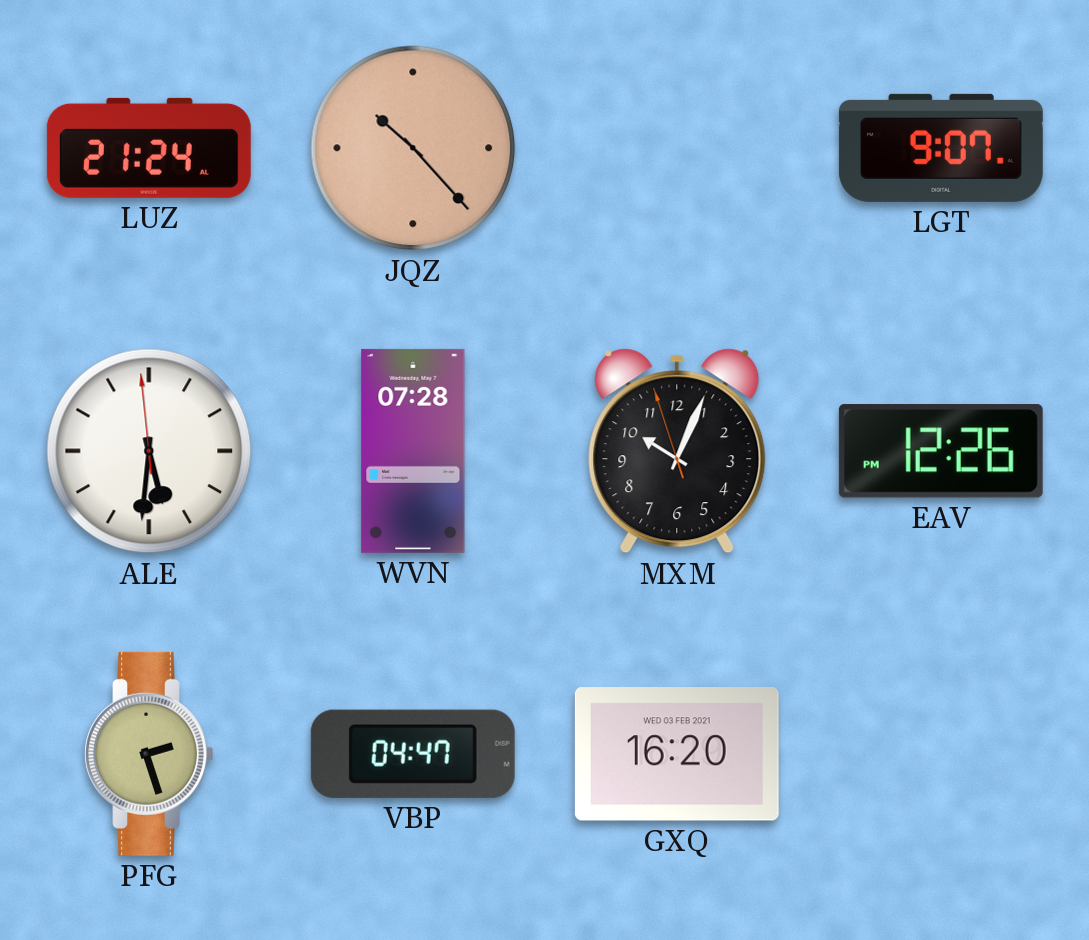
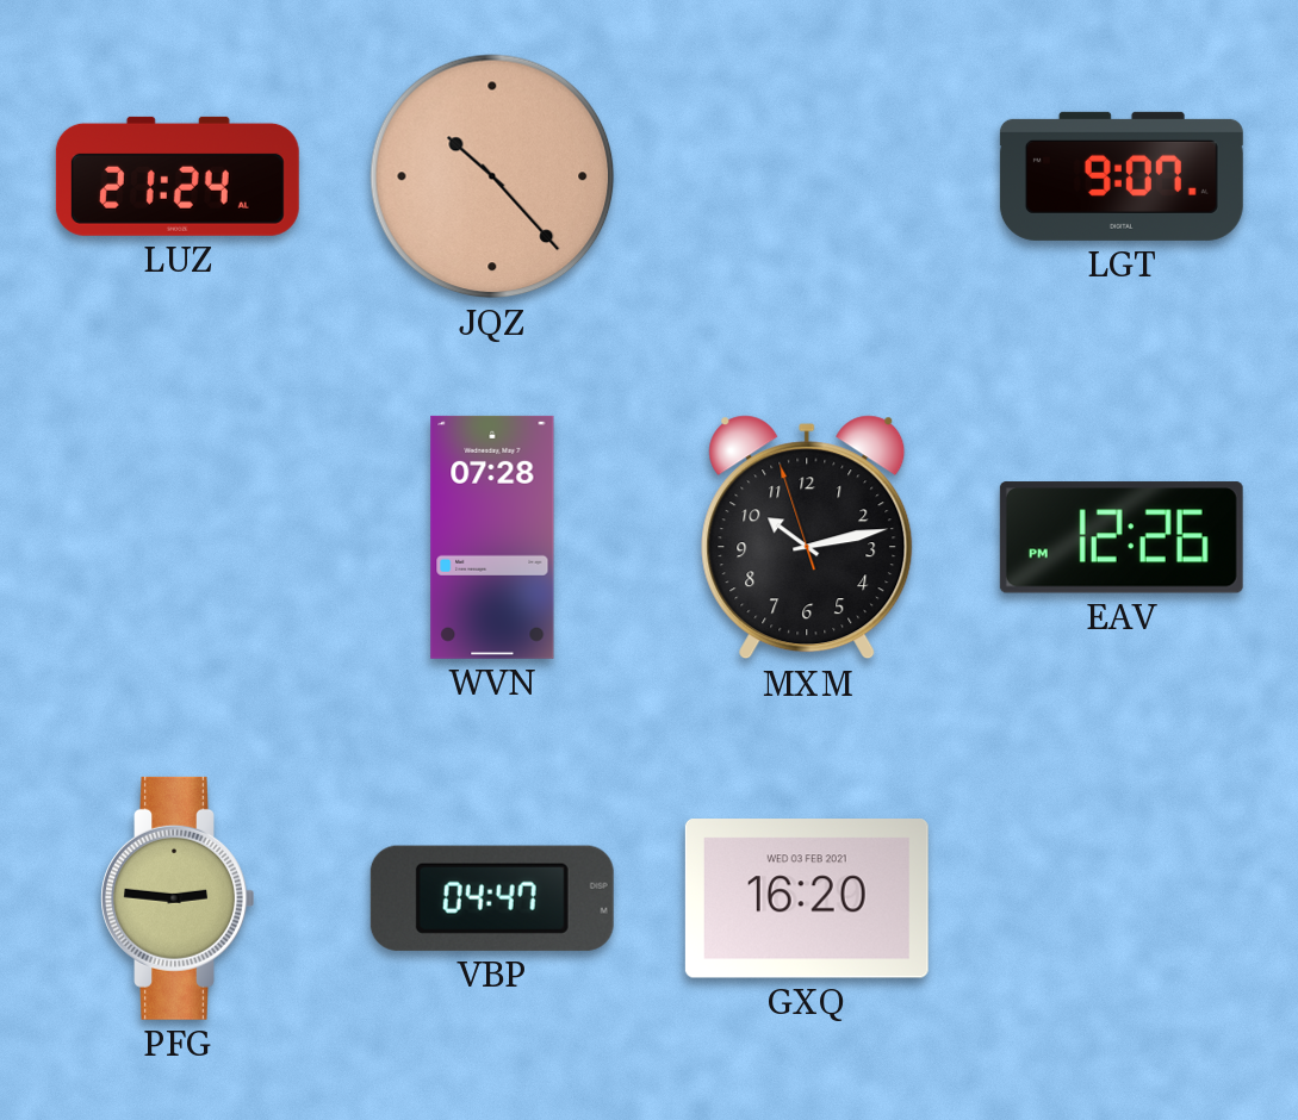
ALE: 5:30 -> none
MXM: 10:03 -> 10:12
PFG: 2:27 -> 2:46
